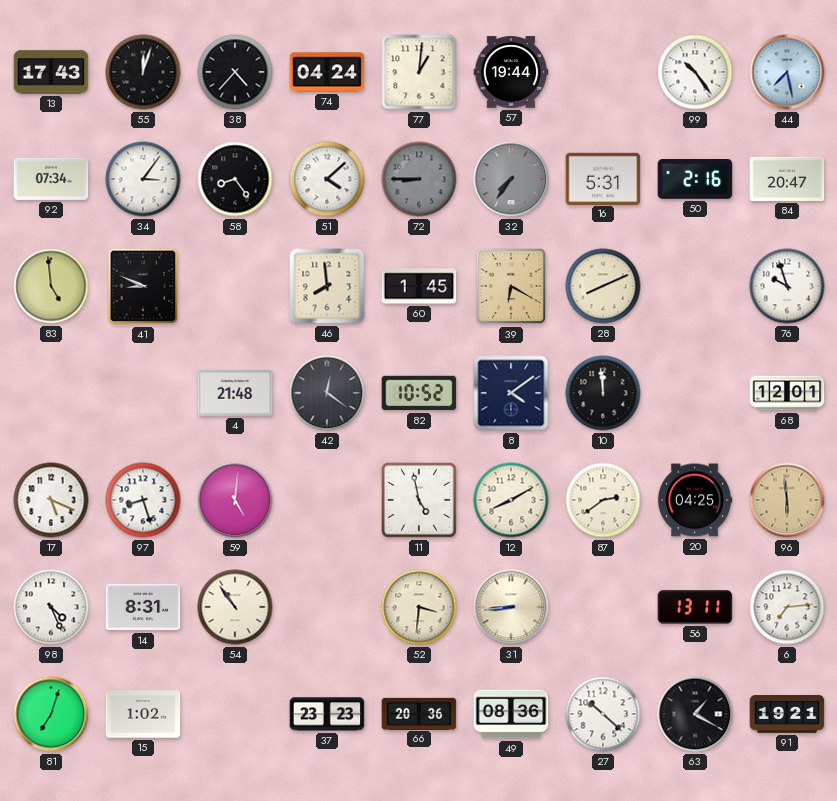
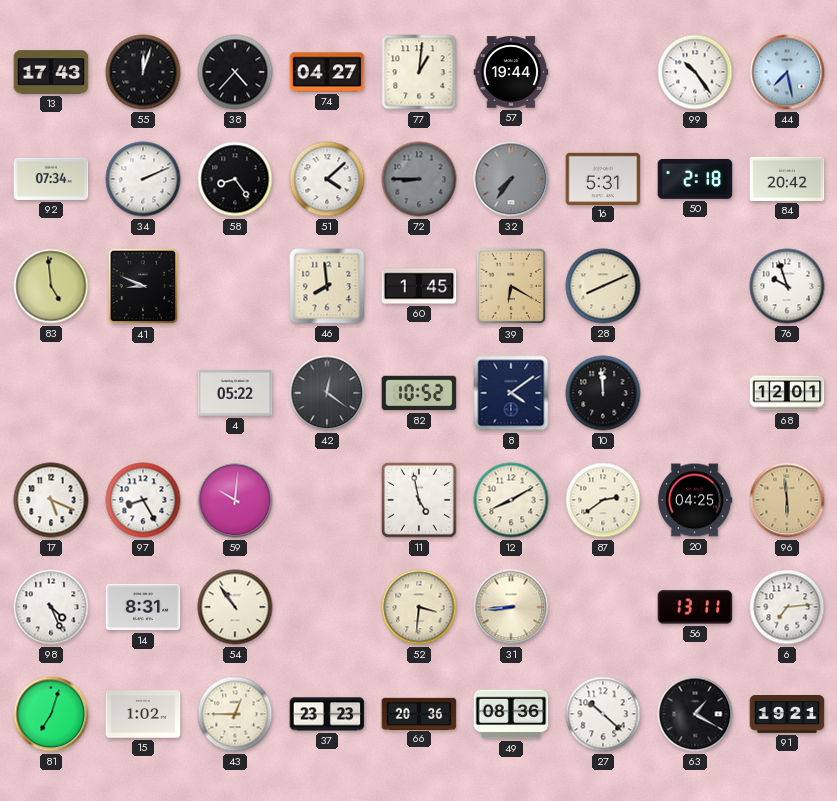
74: 04:24 -> 04:27
34: 3:06 -> 2:11
50: 2:16 -> 2:18
84: 20:47 -> 20:42
4: 21:48 -> 05:22
97: 8:27 -> 8:25
59: 5:01 -> 10:01
43: none -> 12:45
